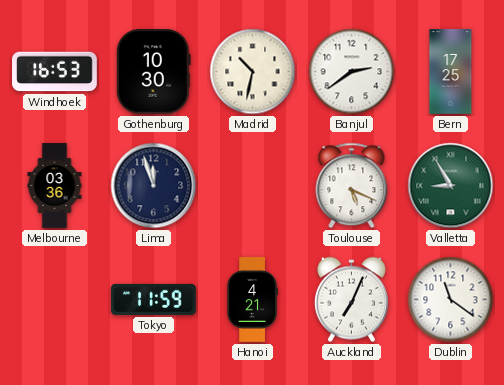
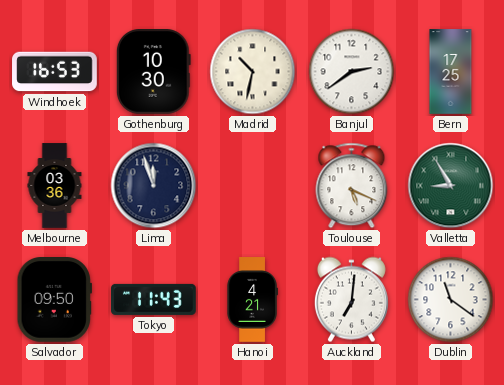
Salvador: none -> 09:50
Tokyo: 11:59 -> 11:43
Auckland: 7:04 -> 7:01
